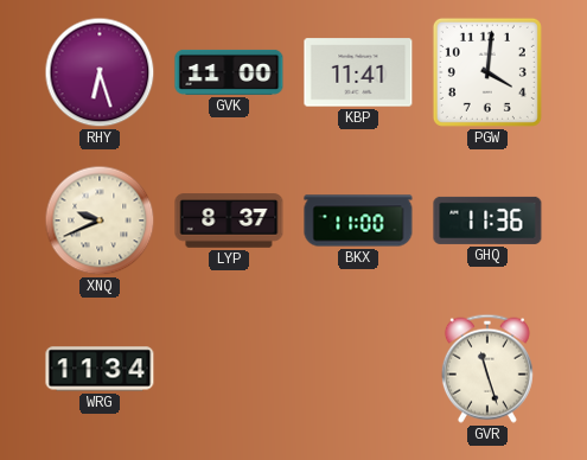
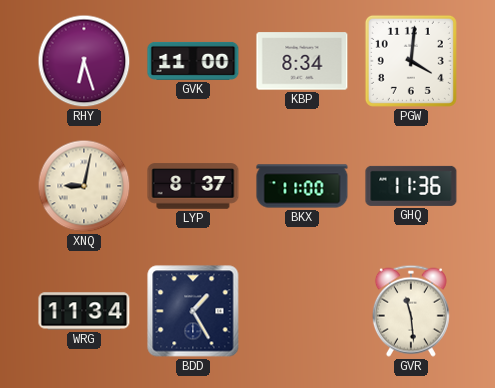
KBP: 11:41 -> 8:34
XNQ: 9:41 -> 9:02
BDD: none -> 1:25
GVR: 11:27 -> 11:29
